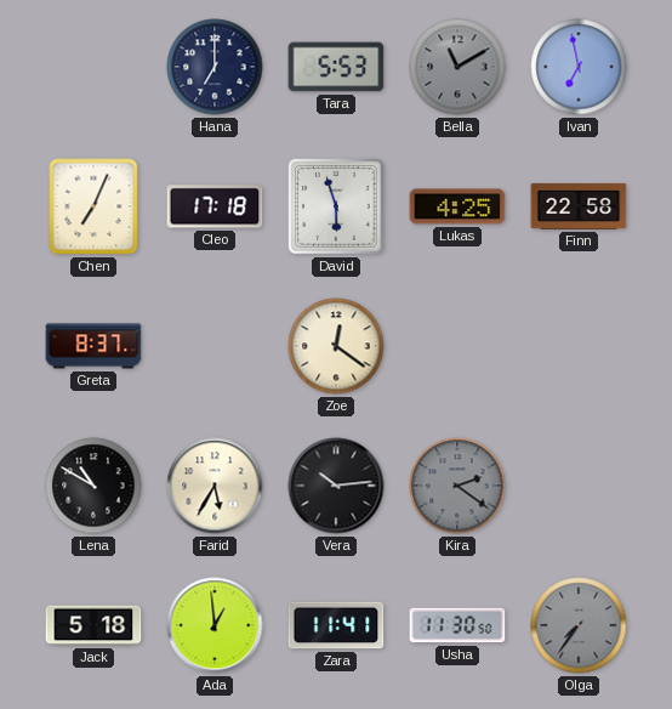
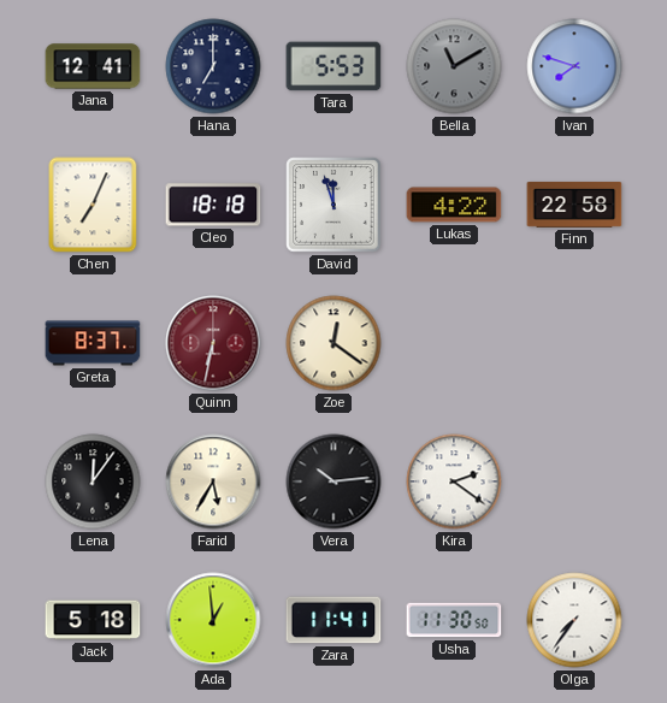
Jana: none -> 12:41
Ivan: 6:58 -> 7:48
Cleo: 17:18 -> 18:18
David: 5:57 -> 11:57
Lukas: 4:25 -> 4:22
Quinn: none -> 6:32
Lena: 10:50 -> 12:06
Kira dial: grey -> white
Olga dial: grey -> white
